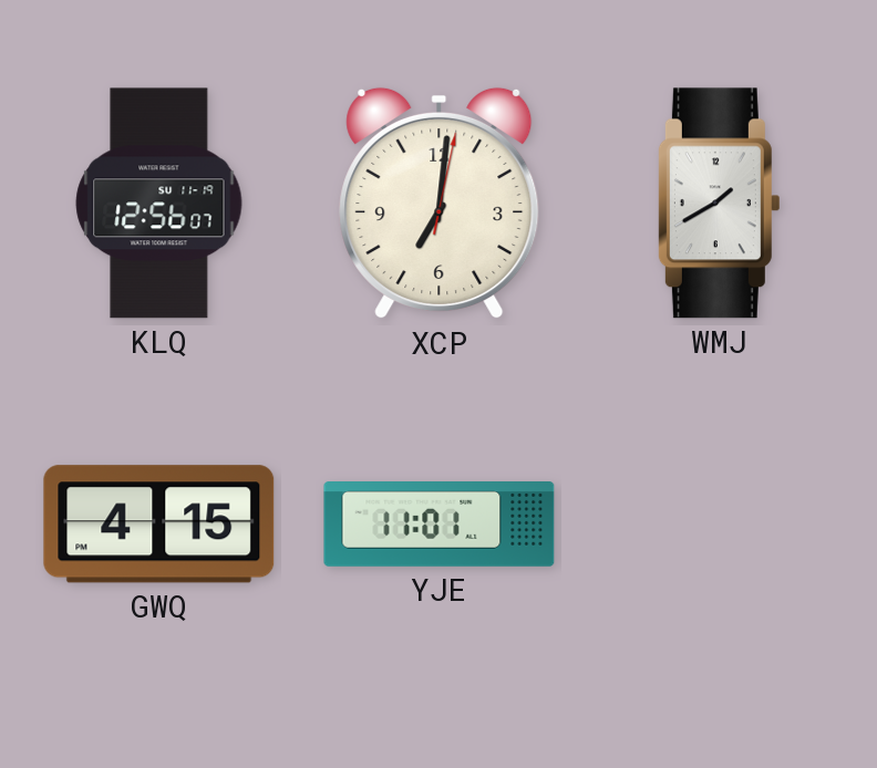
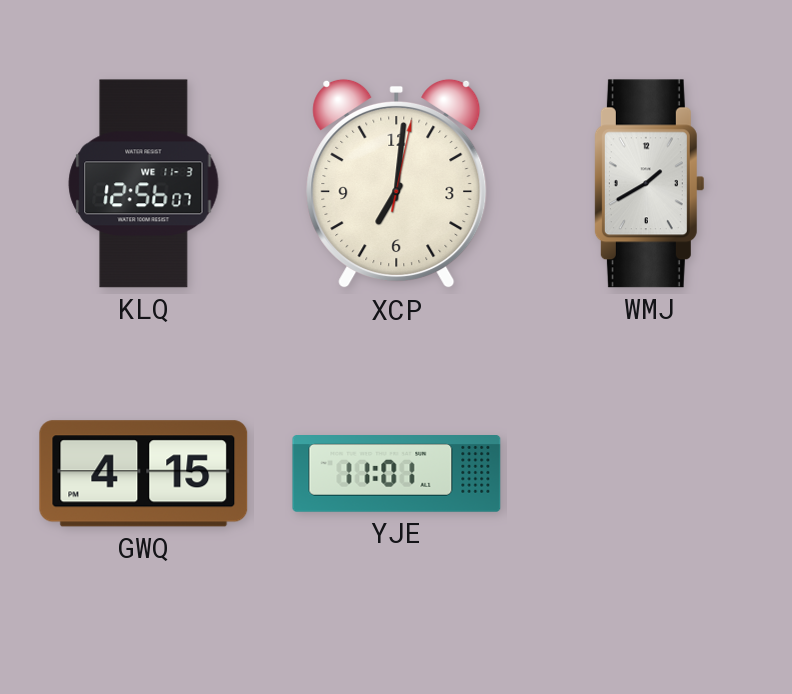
KLQ date: SU 11-19 -> WE 11-3
